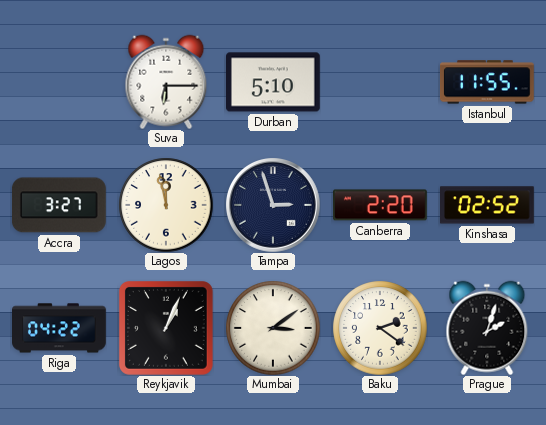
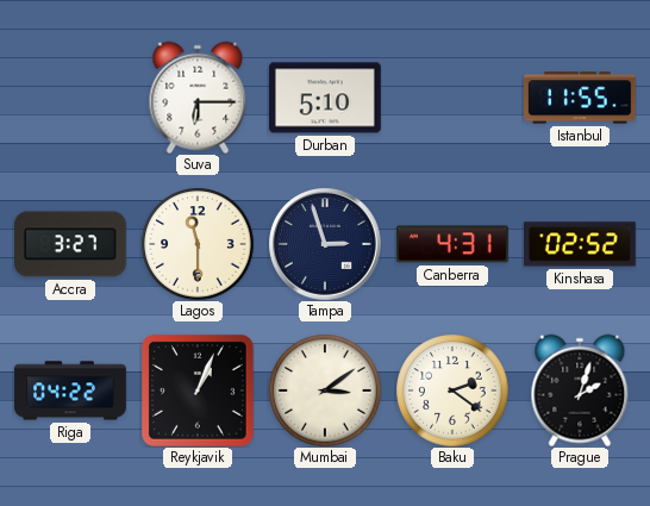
Lagos: 11:58 -> 11:30
Canberra: 2:20 -> 4:31
